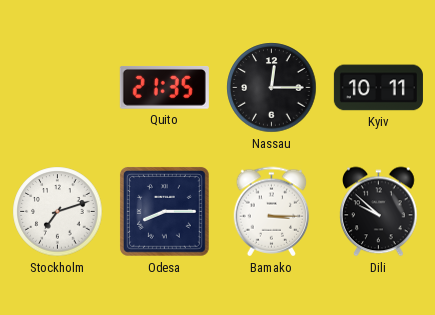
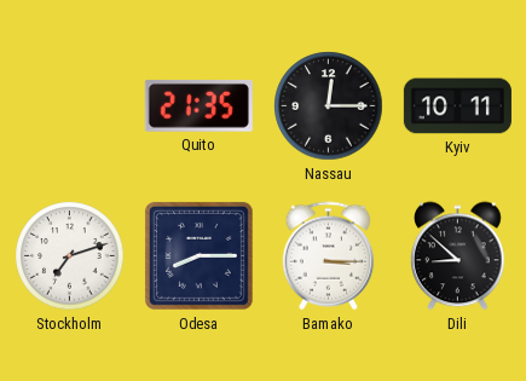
Dili: 9:52 -> 8:52
